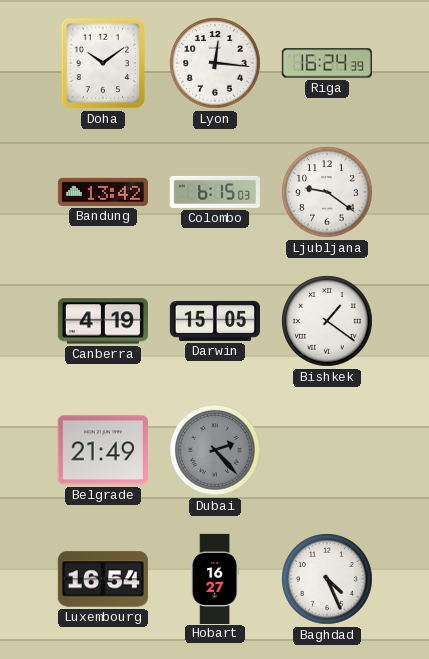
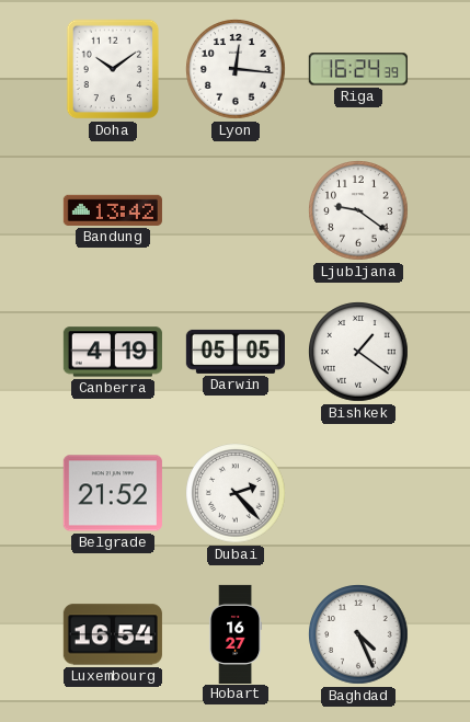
Colombo: 6:15 -> none
Darwin: 15:05 -> 05:05
Belgrade: 21:49 -> 21:52
Dubai dial: grey -> white
